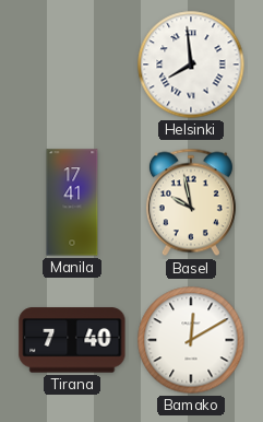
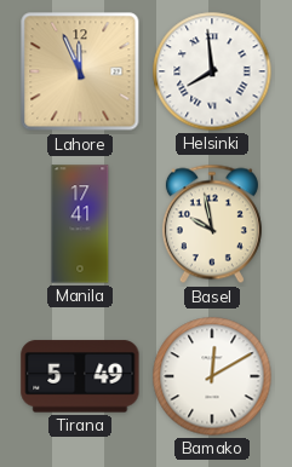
Lahore: none -> 11:56
Tirana: 7:40 -> 5:49
